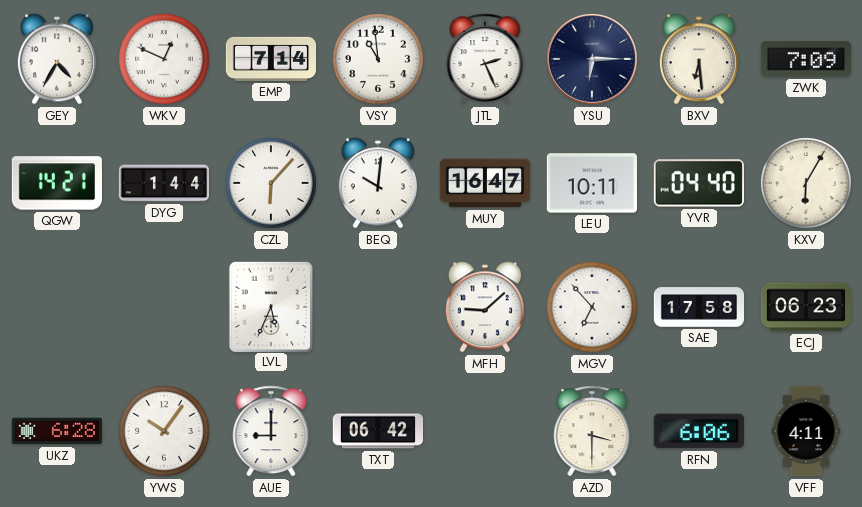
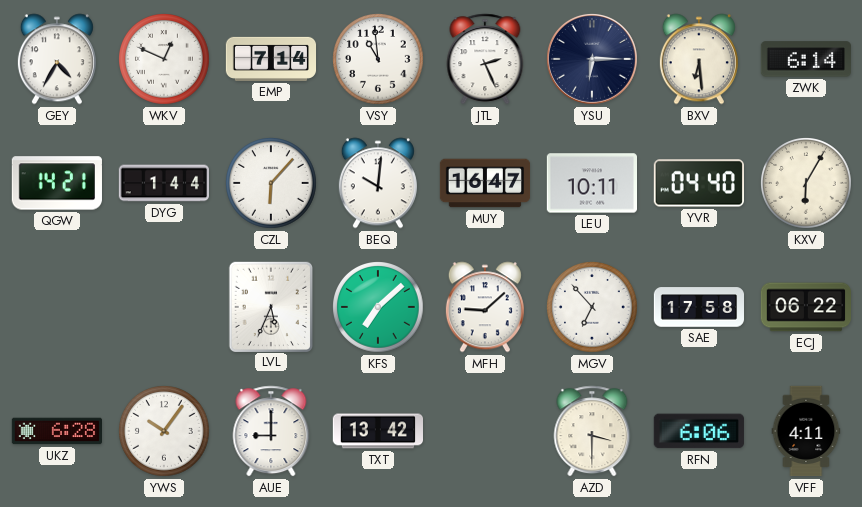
ZWK: 7:09 -> 6:14
KFS: none -> 7:08
ECJ: 06:23 -> 06:22
TXT: 06:42 -> 13:42
